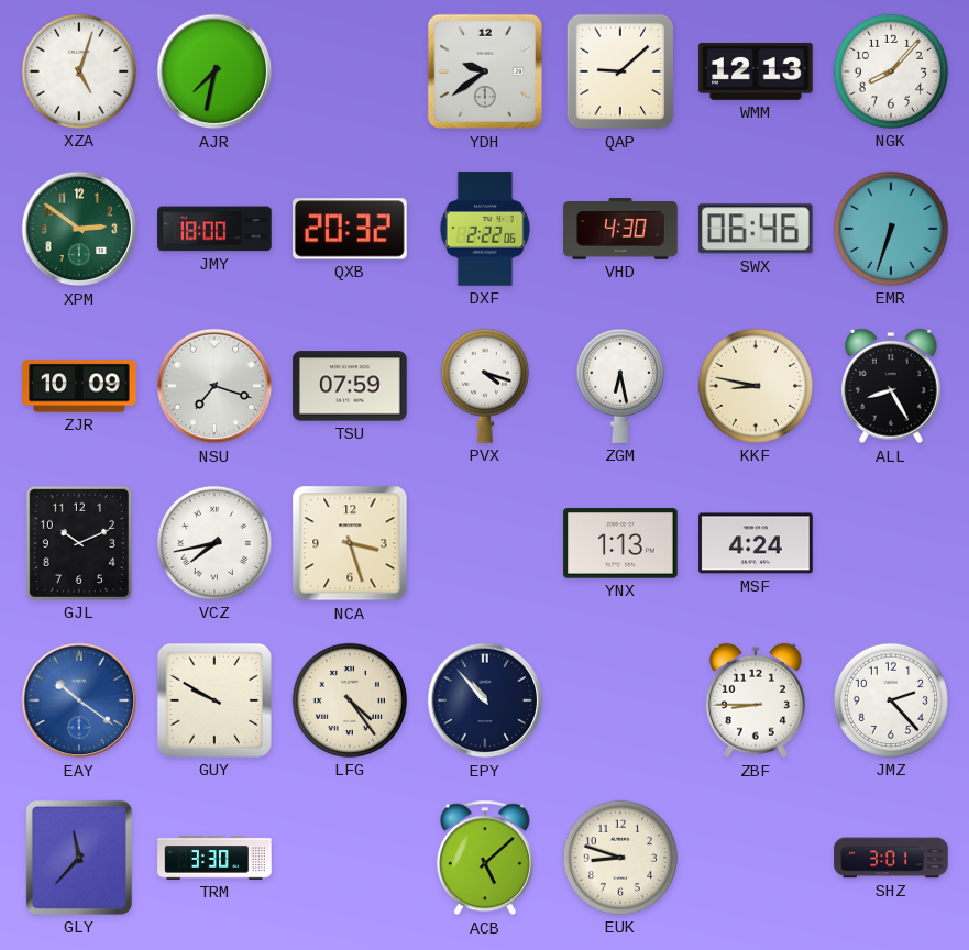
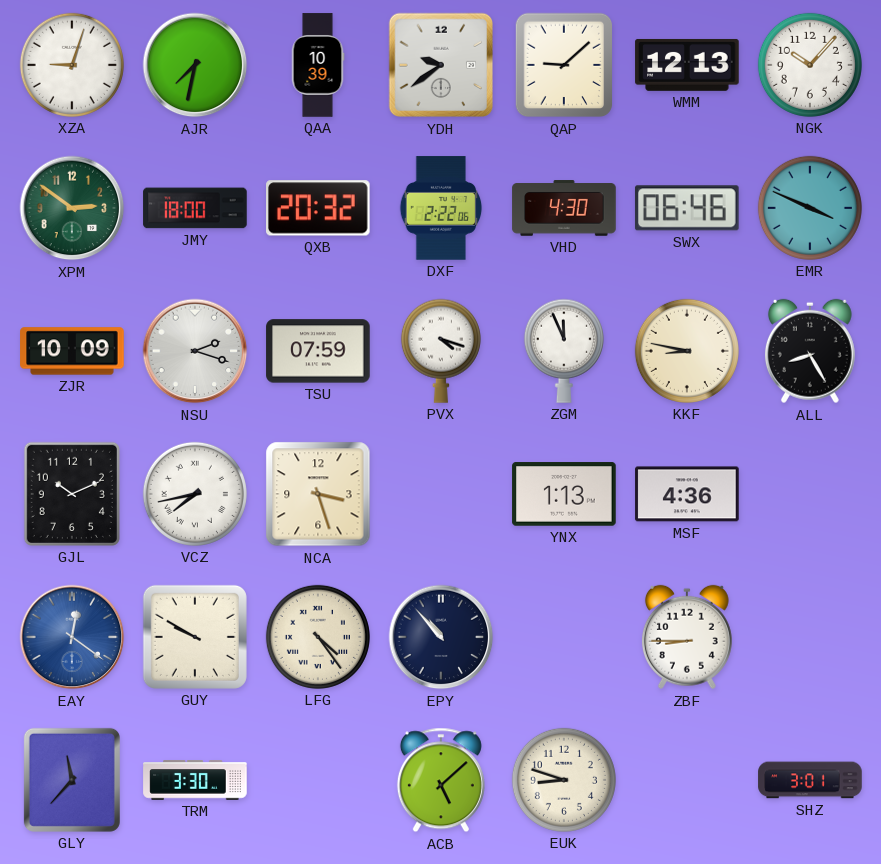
XZA: 5:03 -> 9:03
QAA: none -> 10:39
NGK: 8:07 -> 10:07
EMR: 6:33 -> 3:49
NSU: 7:18 -> 2:18
ZGM: 6:28 -> 11:56
MSF: 4:24 -> 4:36
EAY: 10:21 -> 12:21
JMZ: 2:23 -> none
